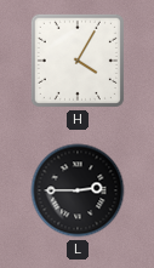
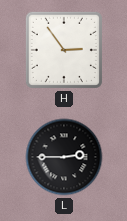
H: 4:05 -> 2:54
